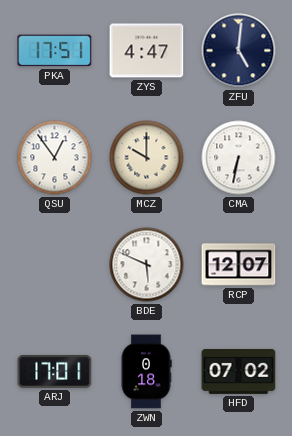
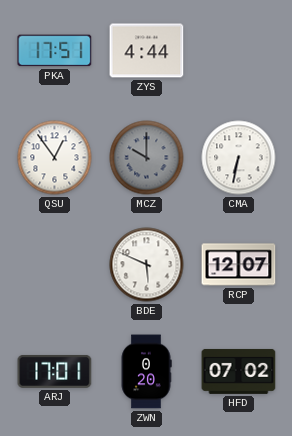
ZYS: 4:47 -> 4:44
ZFU: 5:01 -> none
MCZ dial: cream -> grey
ZWN: 0:18 -> 0:20
